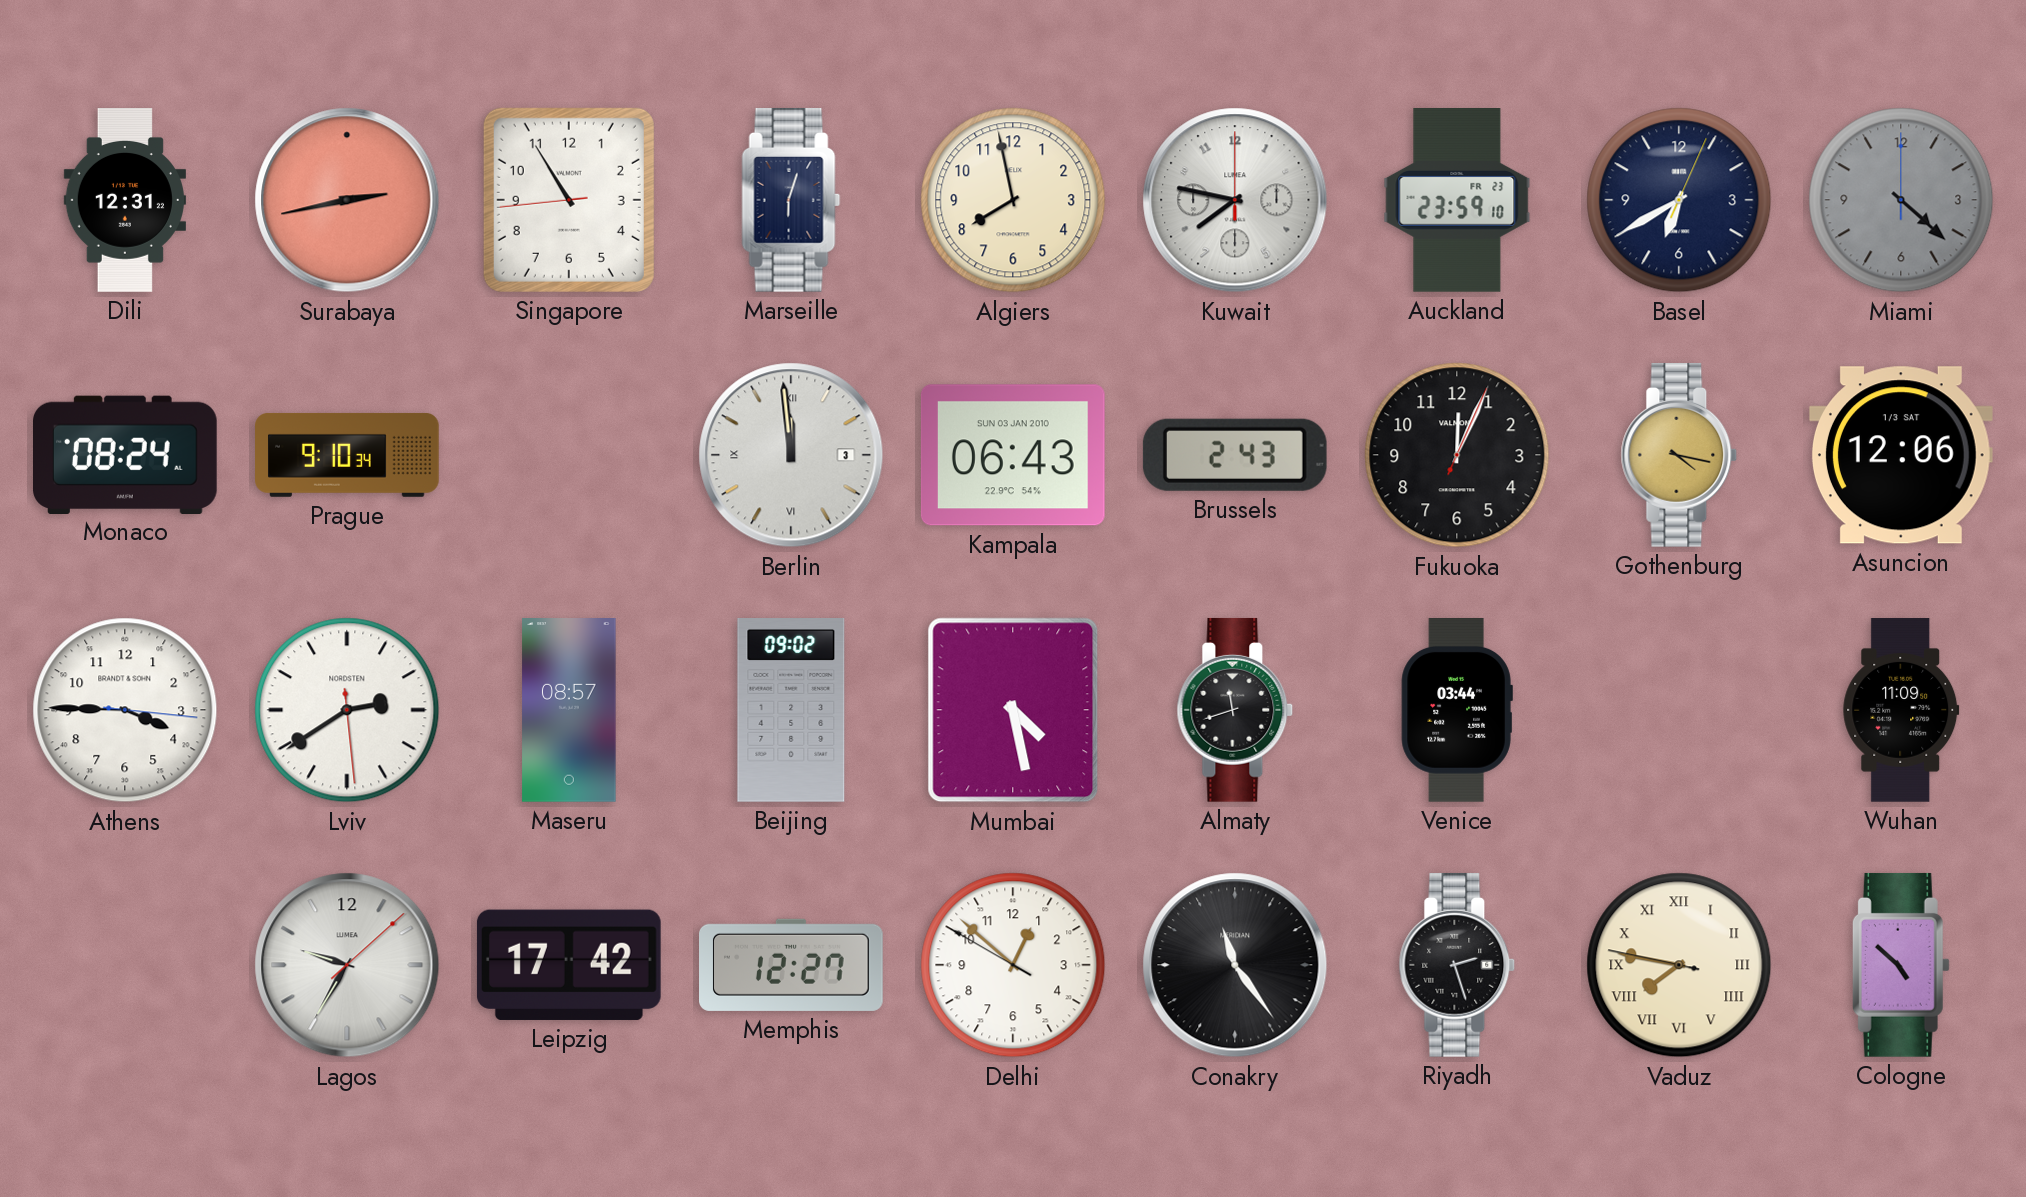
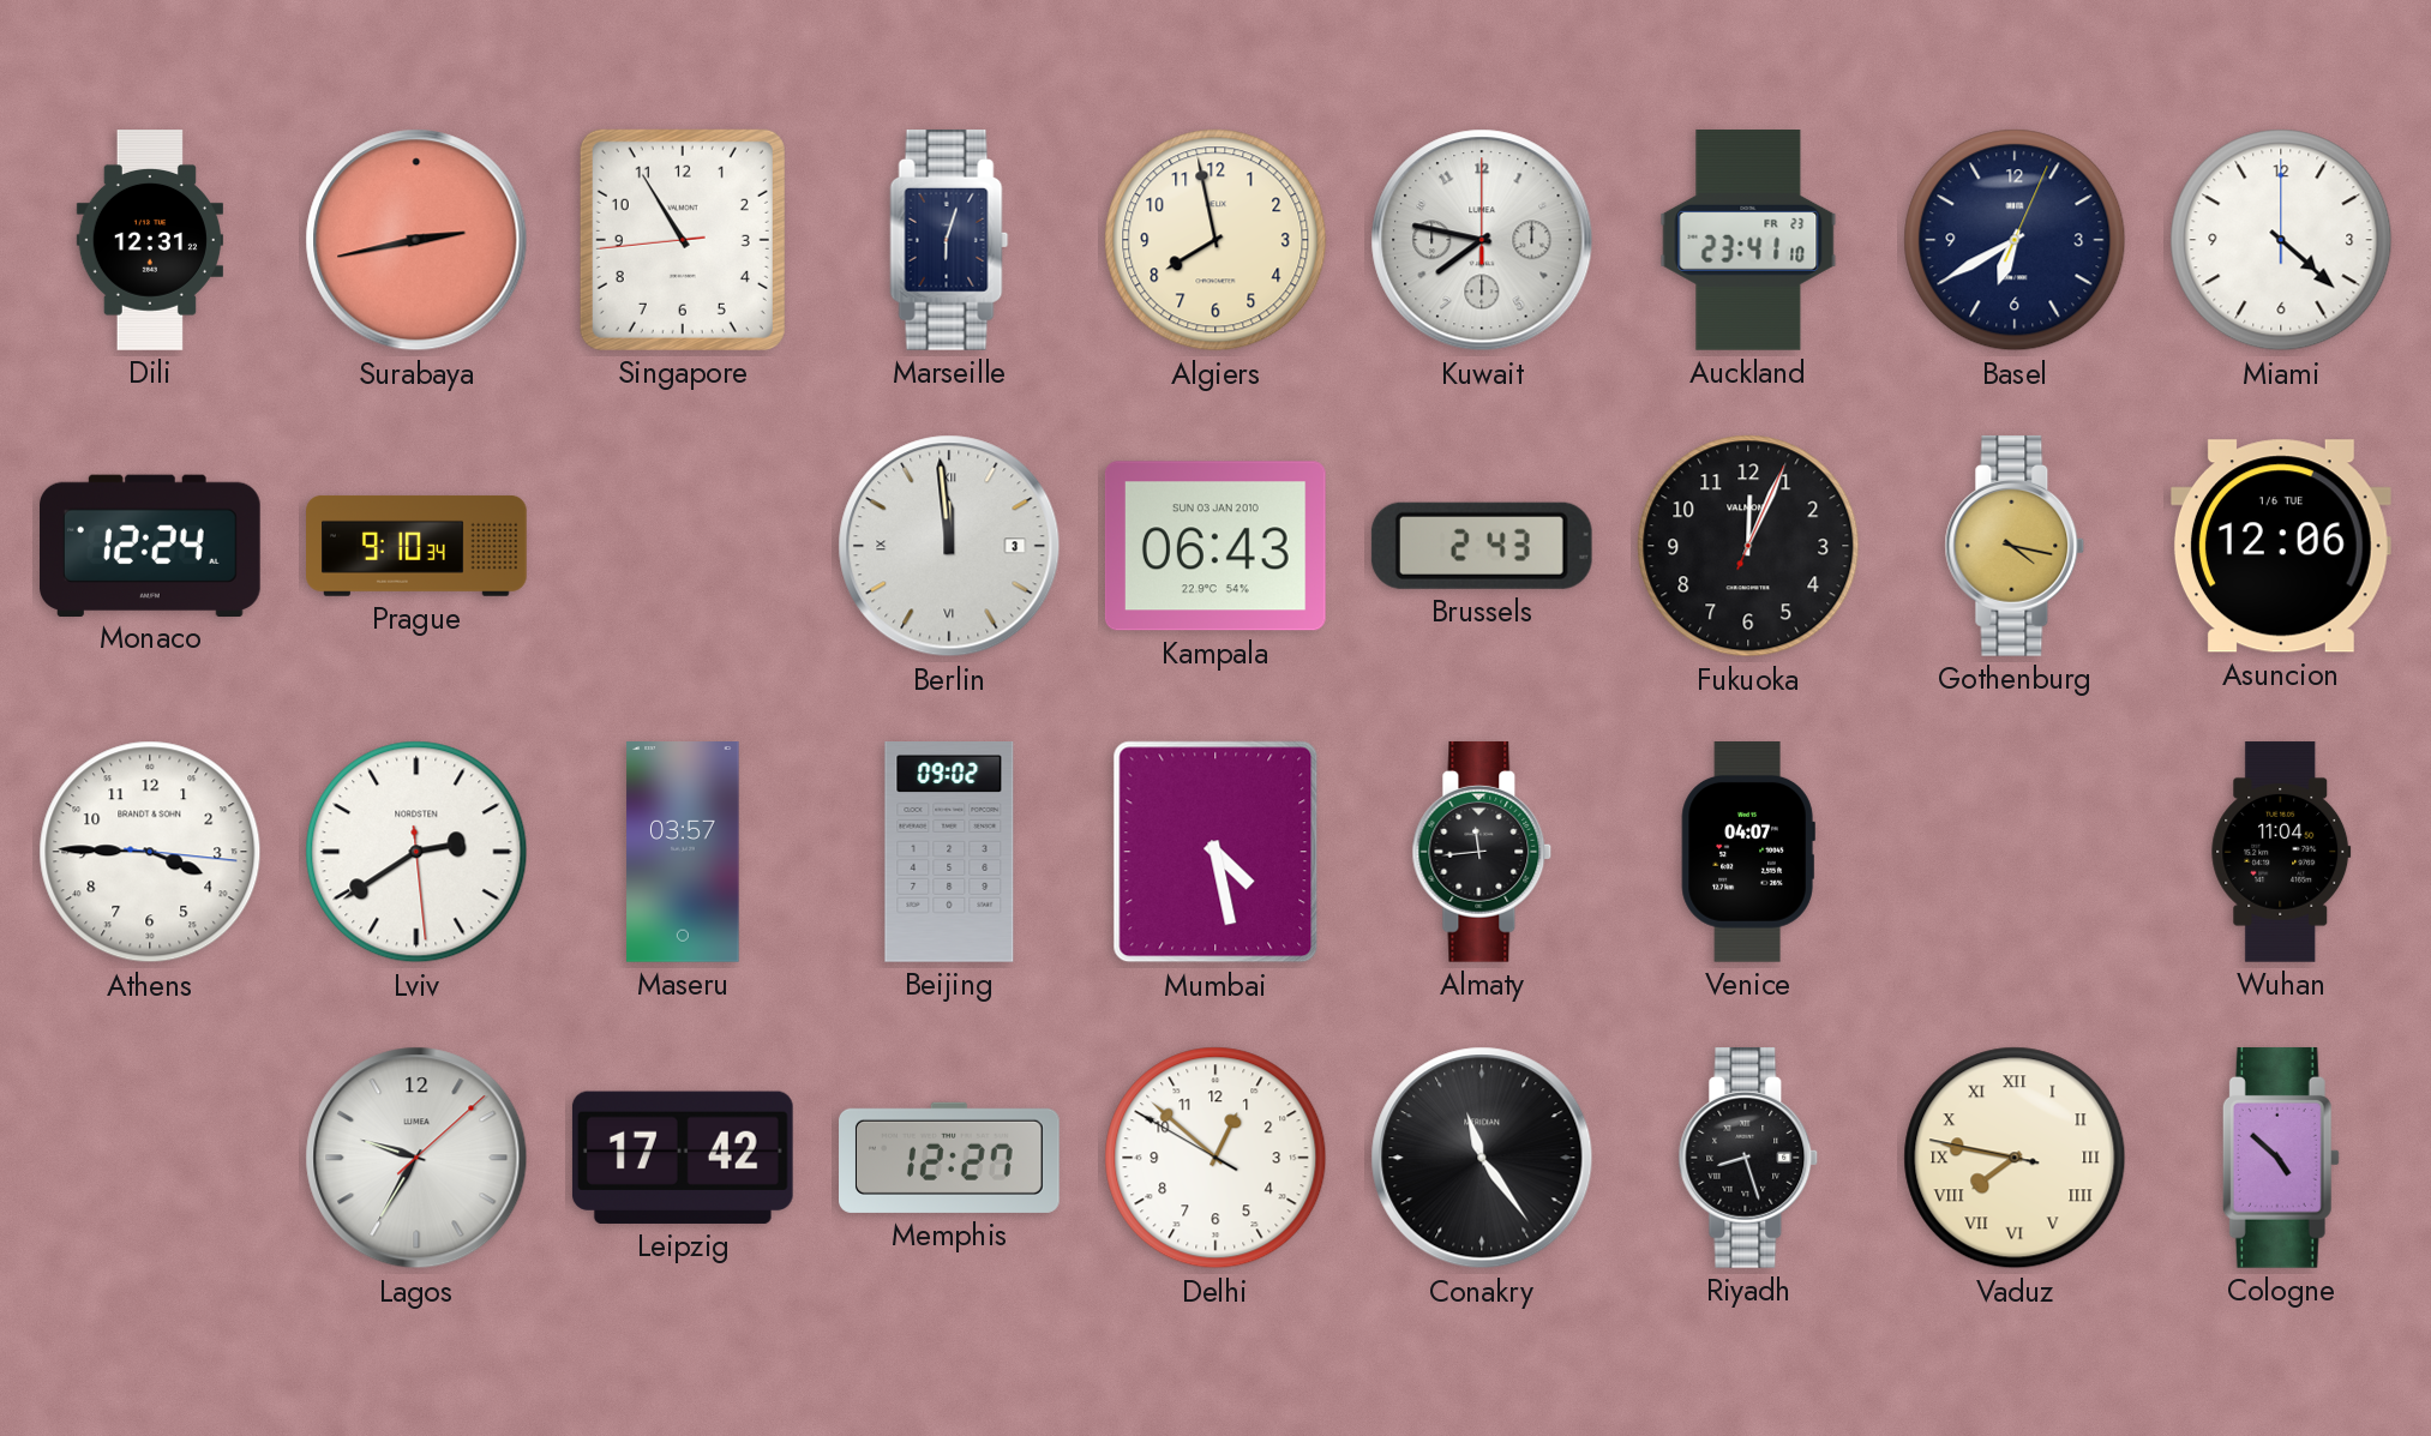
Auckland: 23:59 -> 23:41
Miami dial: grey -> white
Monaco: 08:24 -> 12:24
Asuncion date: 1/3 SAT -> 1/6 TUE
Maseru: 08:57 -> 03:57
Almaty: 11:42 -> 11:44
Venice: 03:44 -> 04:07
Wuhan: 11:09 -> 11:04
Riyadh: 2:27 -> 8:27
